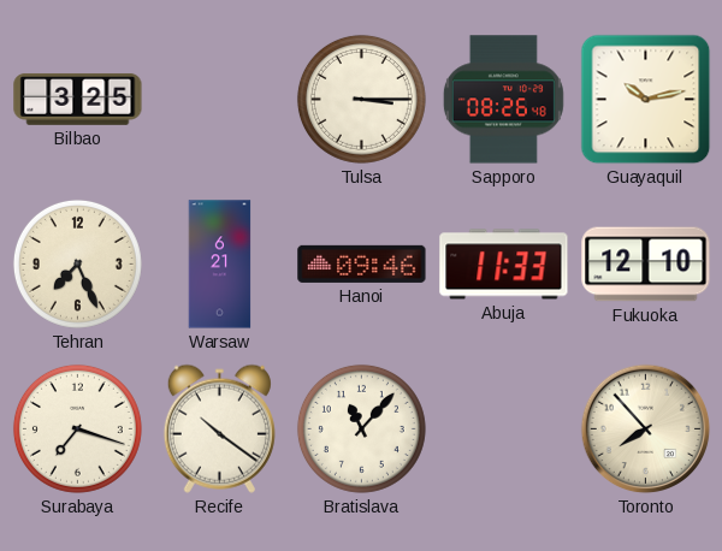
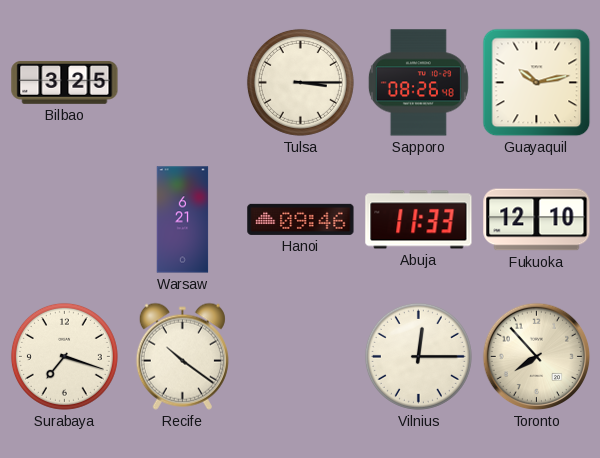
Tehran: 7:26 -> none
Bratislava: 11:07 -> none
Vilnius: none -> 12:15
